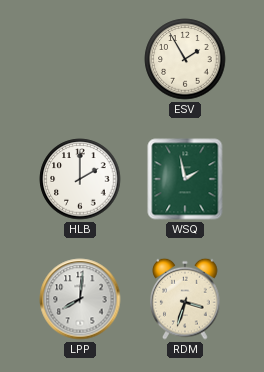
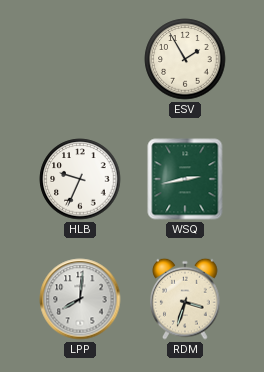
HLB: 2:00 -> 9:34
WSQ: 1:58 -> 2:43
